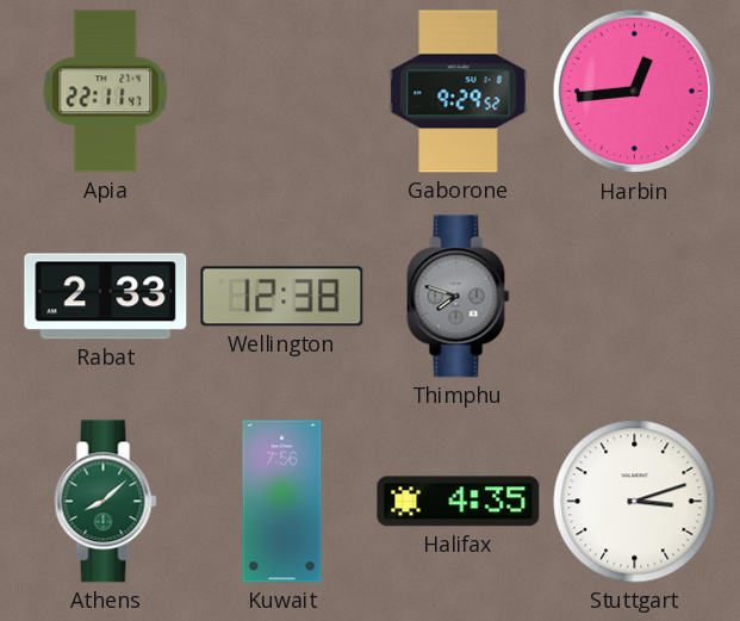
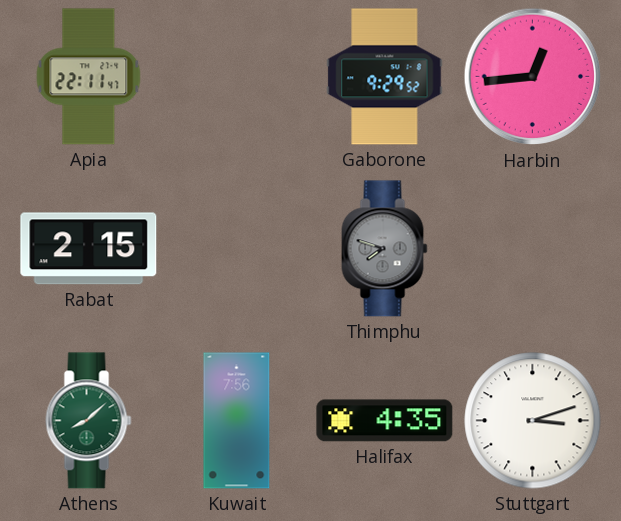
Rabat: 2:33 -> 2:15
Wellington: 12:38 -> none
